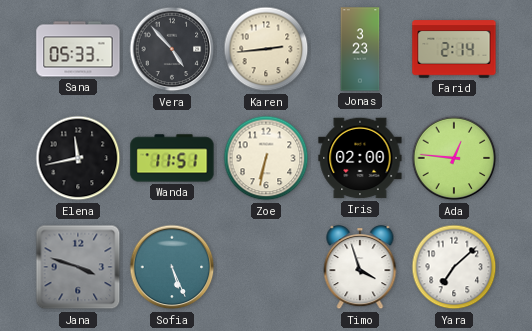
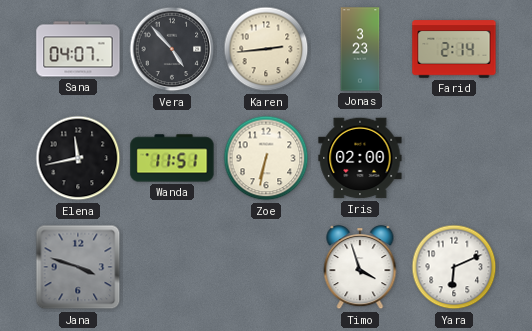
Sana: 05:33 -> 04:07
Ada: 12:46 -> none
Sofia: 5:26 -> none
Yara: 7:08 -> 6:11
